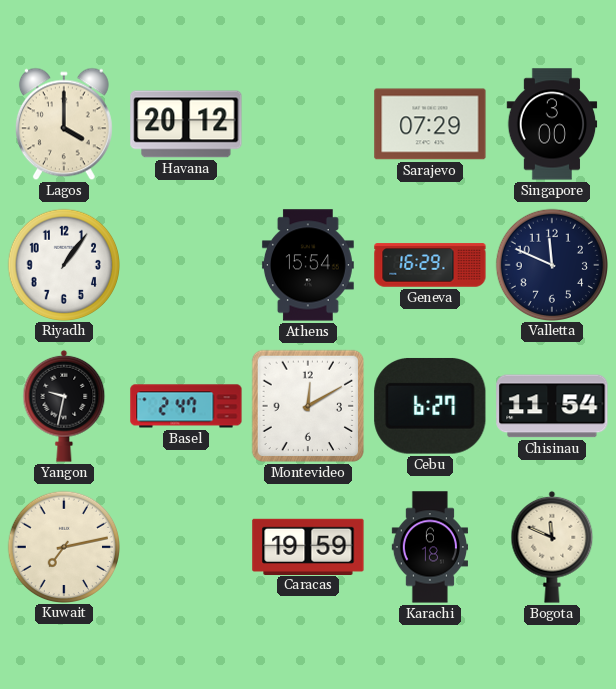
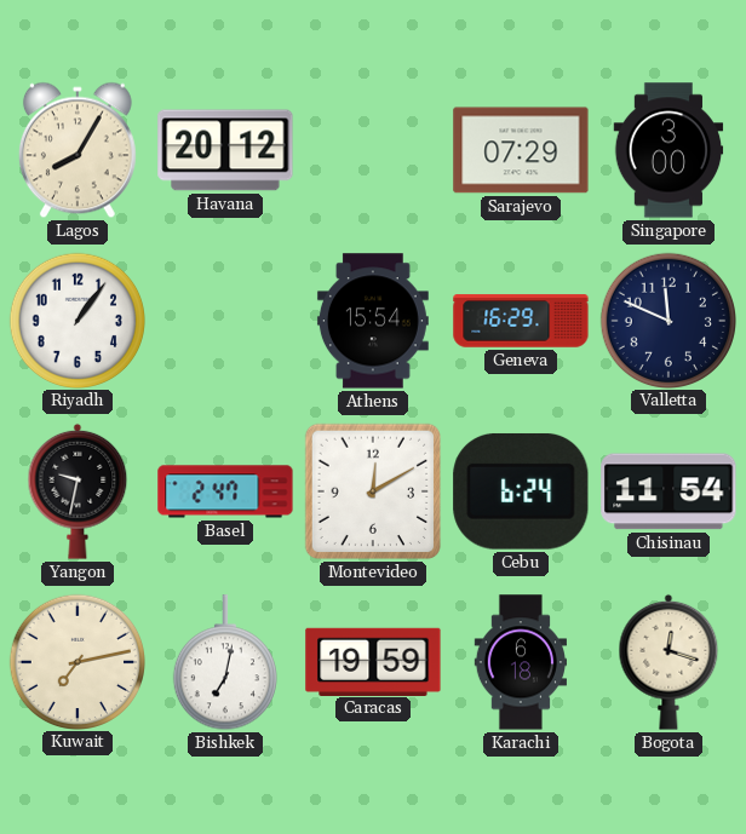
Lagos: 4:00 -> 8:05
Cebu: 6:27 -> 6:24
Bishkek: none -> 7:02
Bogota: 11:49 -> 12:18
